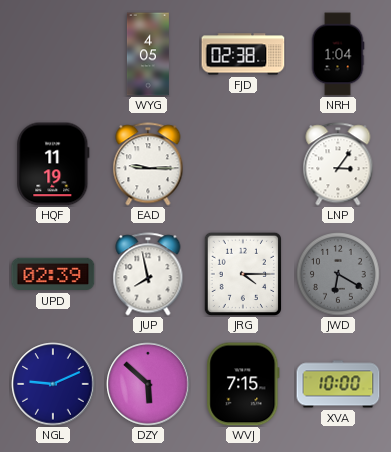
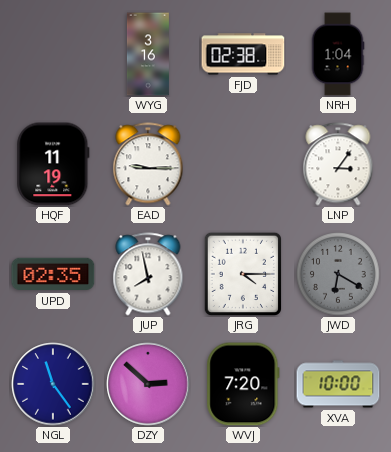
WYG: 4:05 -> 3:16
UPD: 02:39 -> 02:35
NGL: 9:11 -> 11:24
DZY: 5:52 -> 2:52
WVJ: 7:15 -> 7:20
